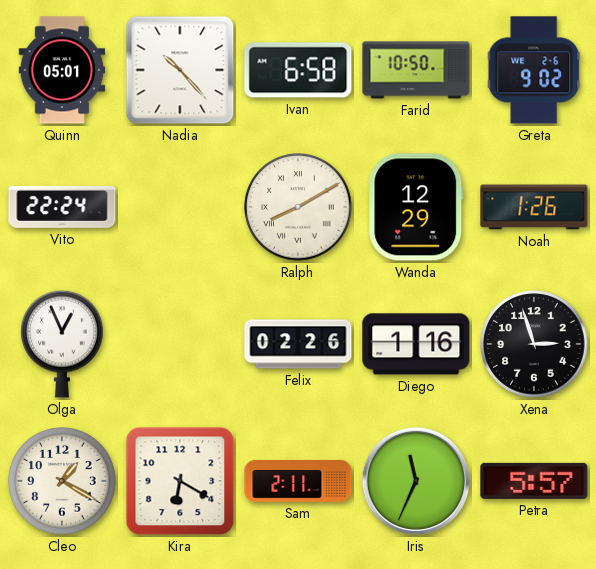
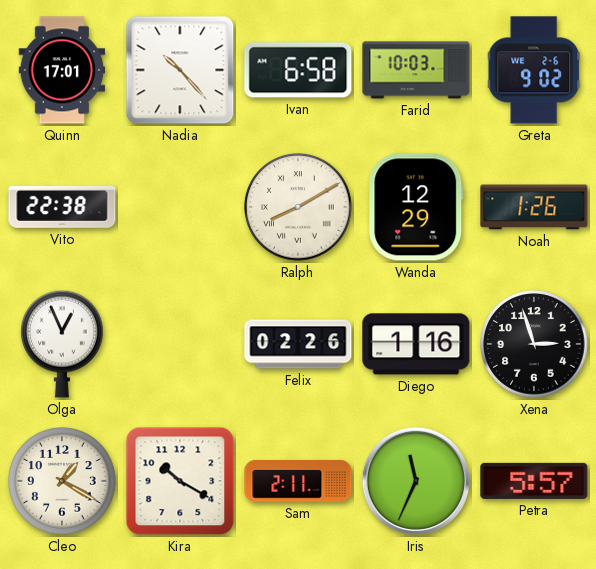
Quinn: 05:01 -> 17:01
Farid: 10:50 -> 10:03
Vito: 22:24 -> 22:38
Kira: 6:20 -> 10:20
